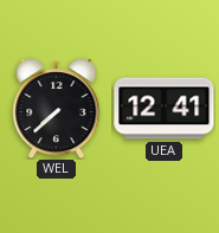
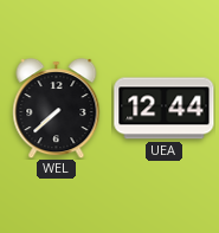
UEA: 12:41 -> 12:44
